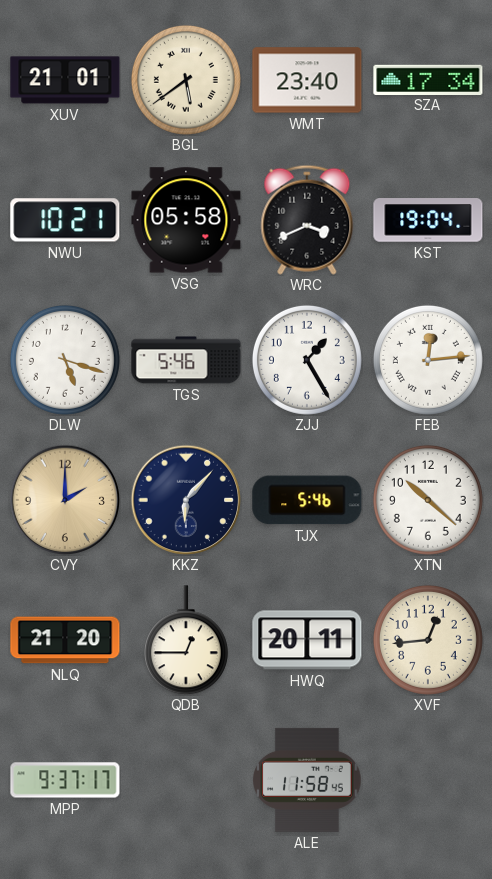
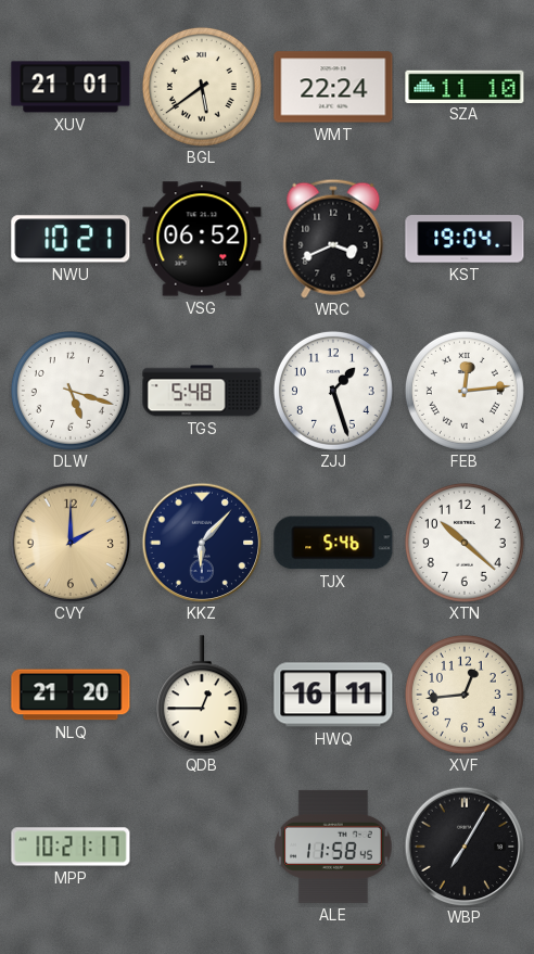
WMT: 23:40 -> 22:24
SZA: 17:34 -> 11:10
VSG: 05:58 -> 06:52
TGS: 5:46 -> 5:48
ZJJ: 1:25 -> 1:27
HWQ: 20:11 -> 16:11
MPP: 9:37 -> 10:21
WBP: none -> 7:05
